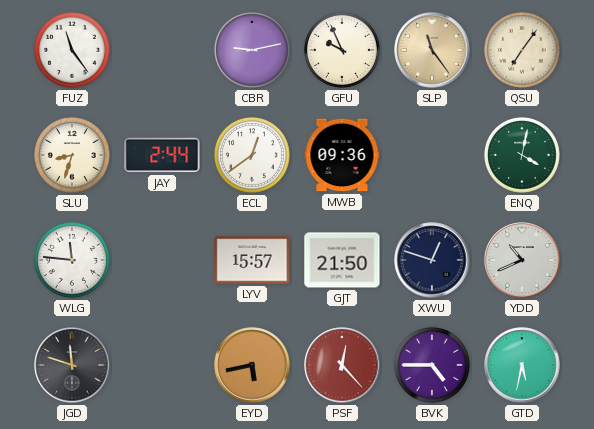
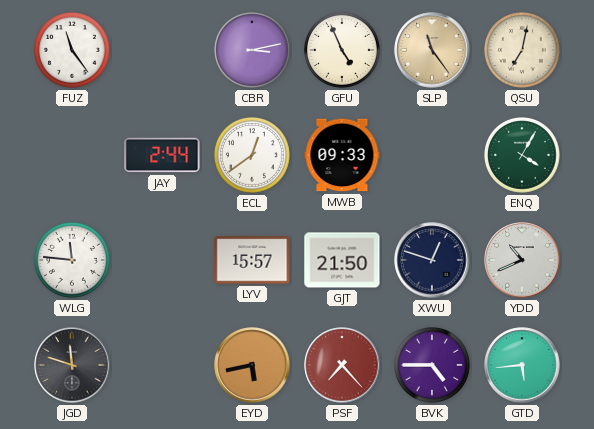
CBR: 9:13 -> 3:13
GFU: 9:56 -> 4:56
QSU: 7:06 -> 7:02
SLU: 8:33 -> none
MWB: 09:36 -> 09:33
ENQ: 4:02 -> 4:05
PSF: 12:23 -> 7:23
GTD: 5:32 -> 5:44
